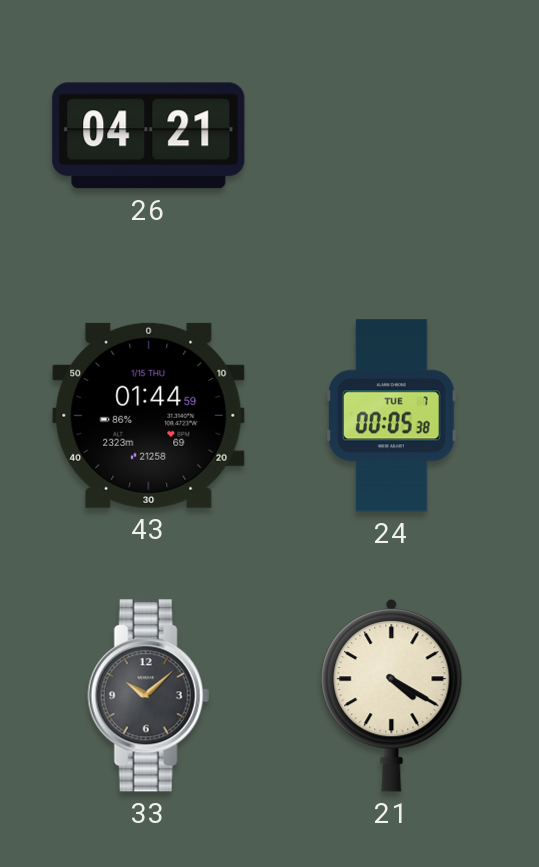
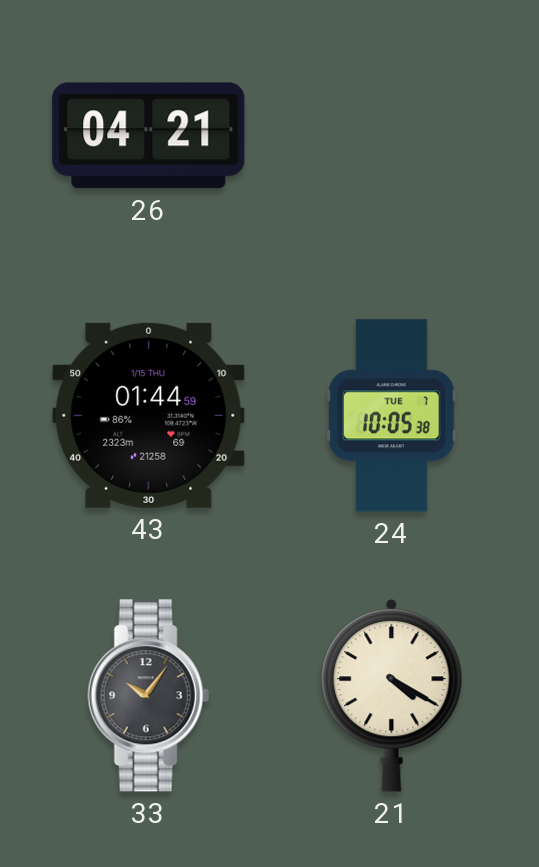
24: 00:05 -> 10:05
33: 10:08 -> 10:06
